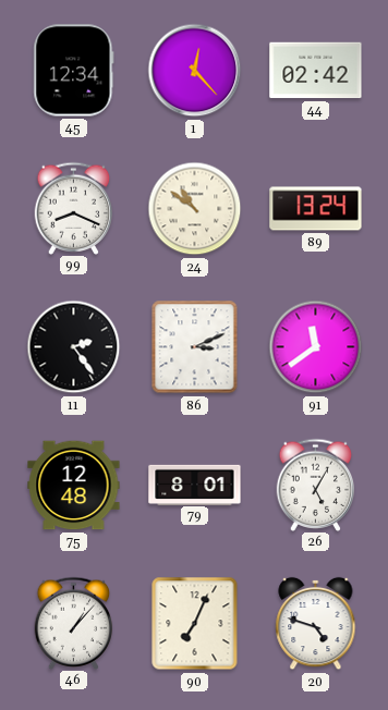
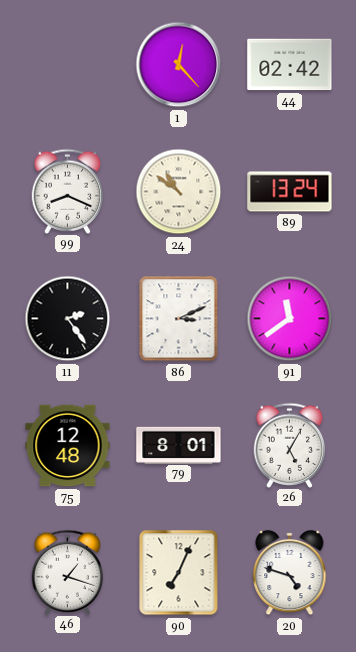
45: 12:34 -> none
46: 1:07 -> 1:18
